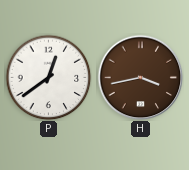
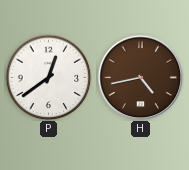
H: 3:43 -> 4:43
